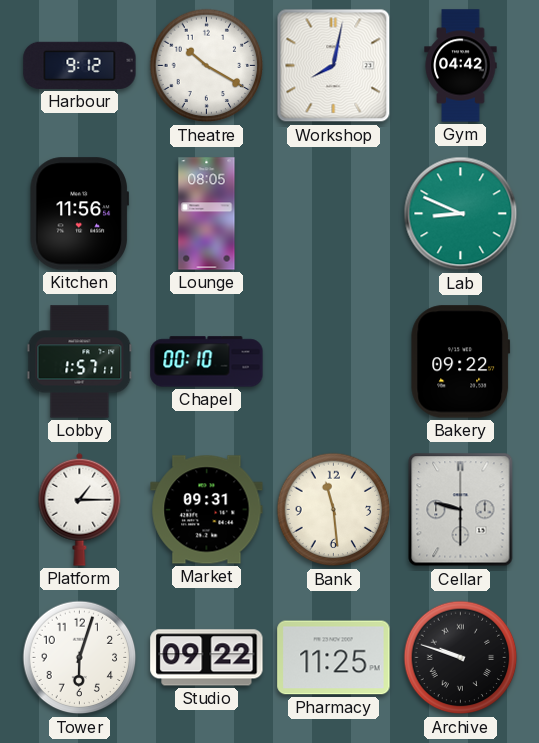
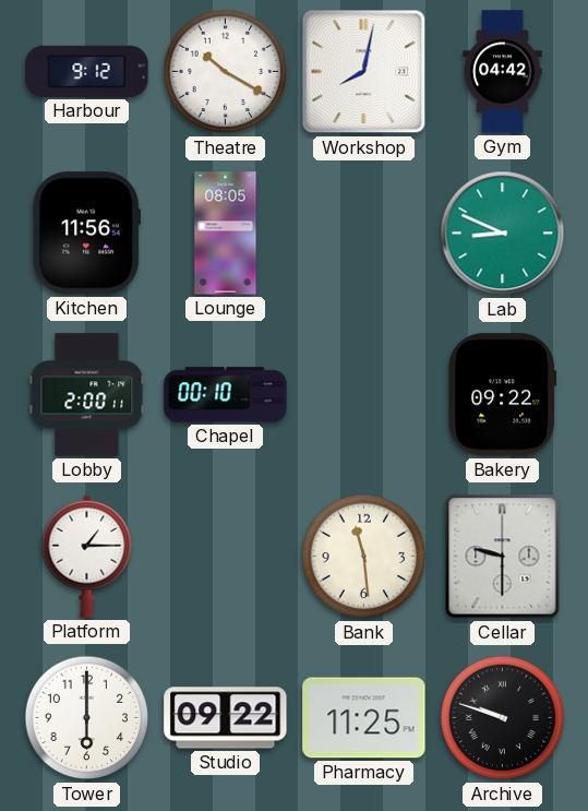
Lobby: 1:57 -> 2:00
Market: 09:31 -> none
Tower: 6:03 -> 6:00
